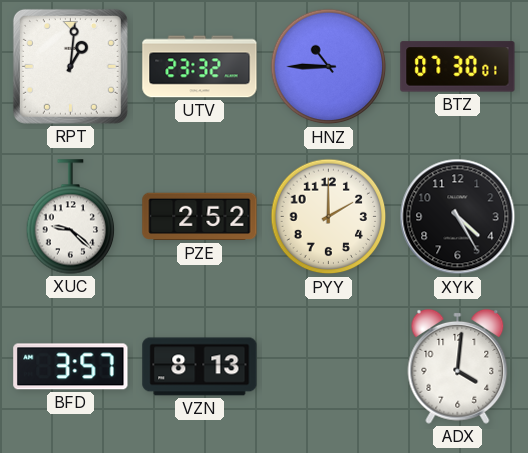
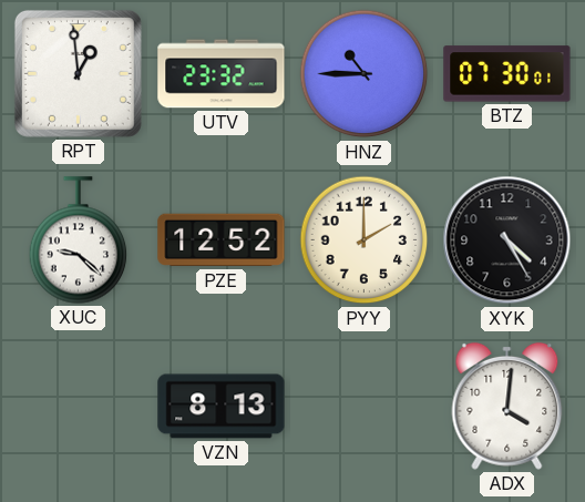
RPT: 1:01 -> 12:59
PZE: 2:52 -> 12:52
BFD: 3:57 -> none
